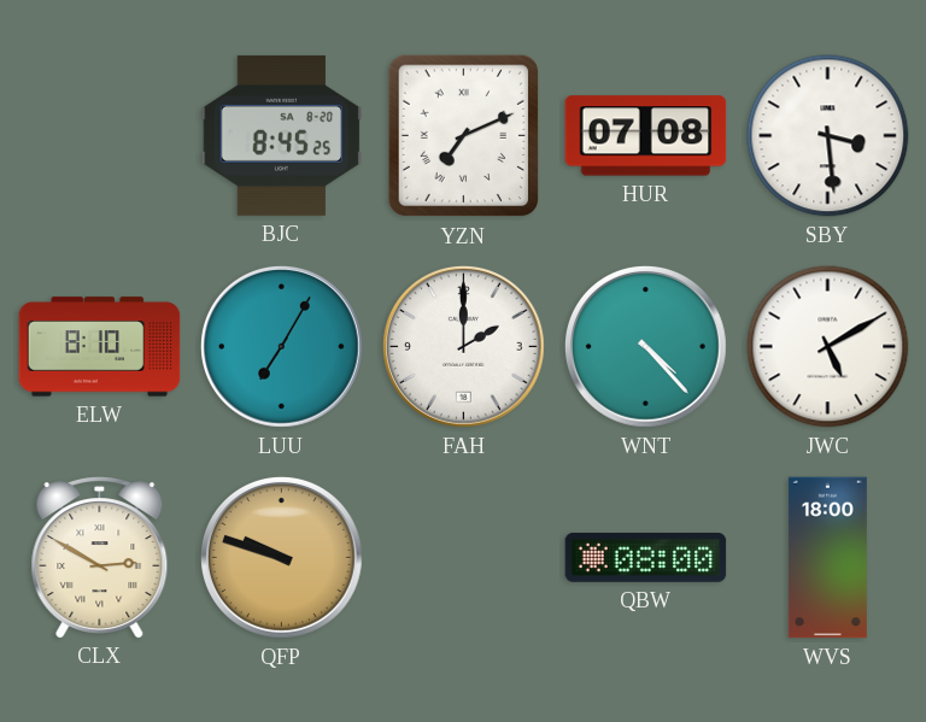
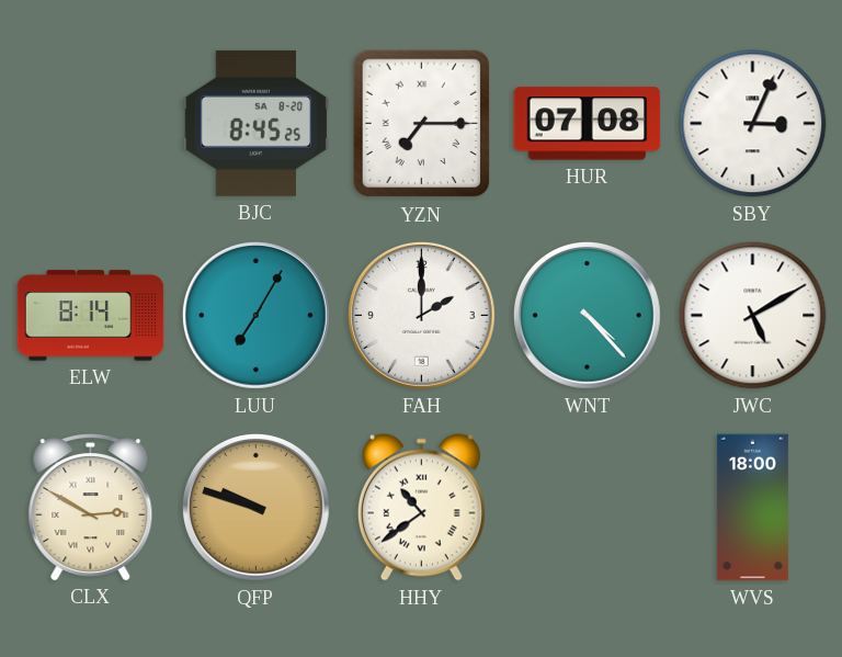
YZN: 7:11 -> 7:15
SBY: 3:29 -> 3:04
ELW: 8:10 -> 8:14
HHY: none -> 10:39
QBW: 08:00 -> none
